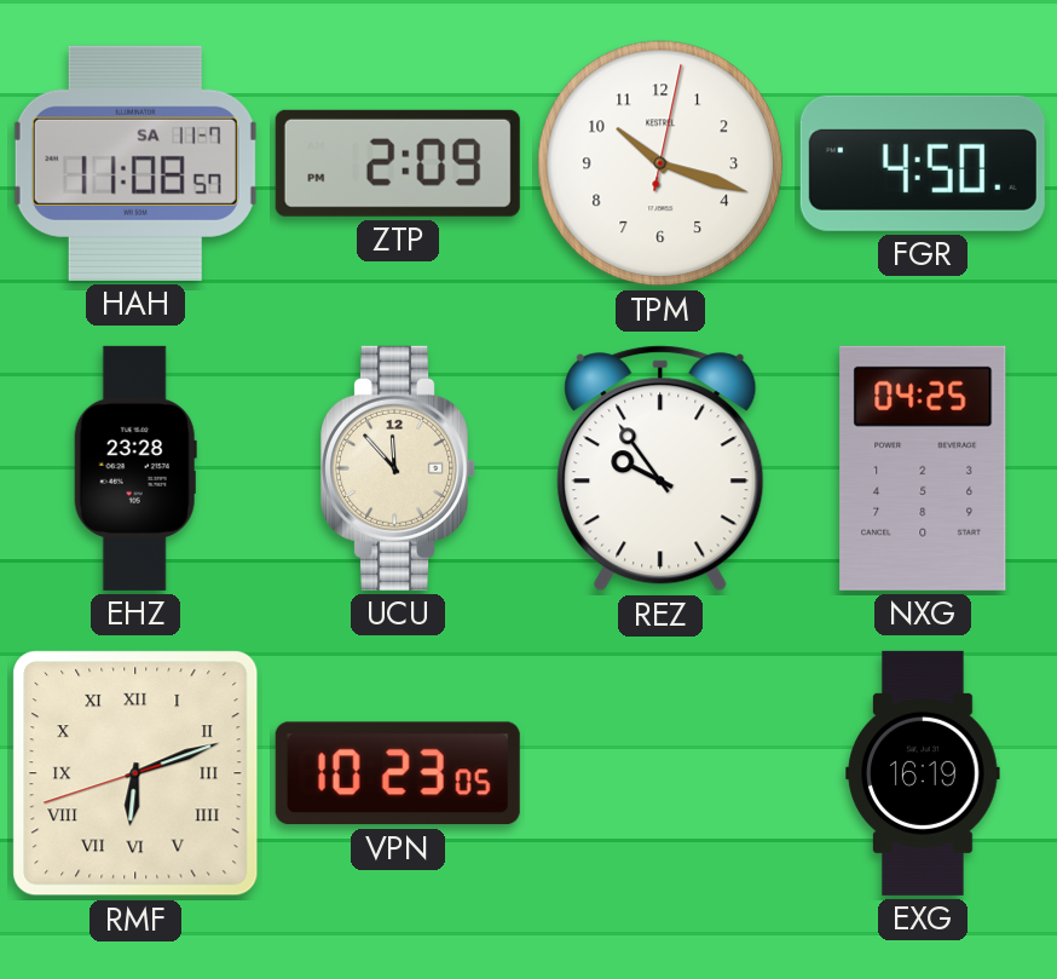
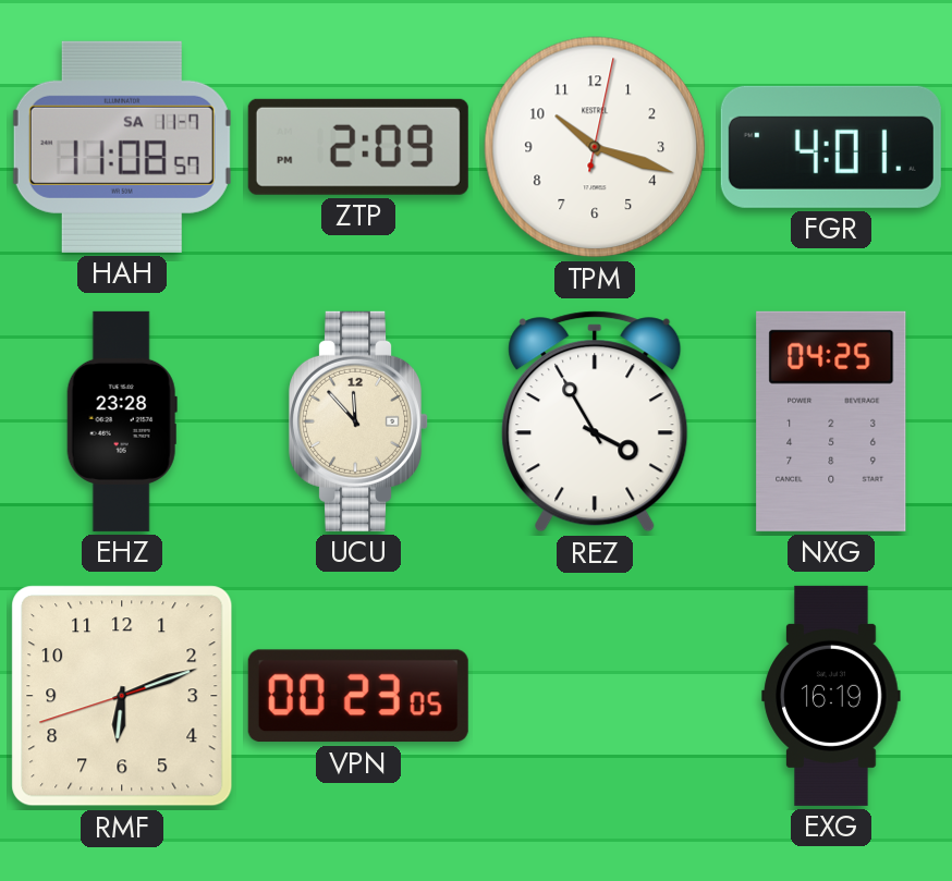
FGR: 4:50 -> 4:01
REZ: 9:54 -> 3:55
RMF numerals: Roman -> Arabic
VPN: 10:23 -> 00:23
